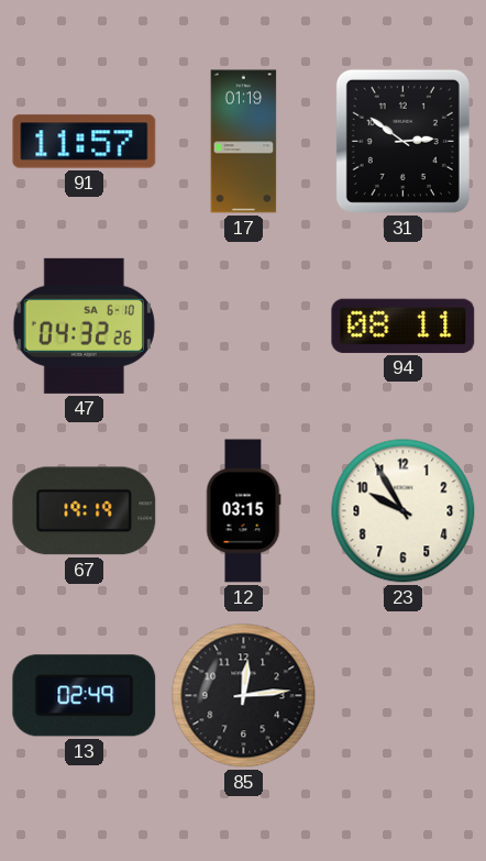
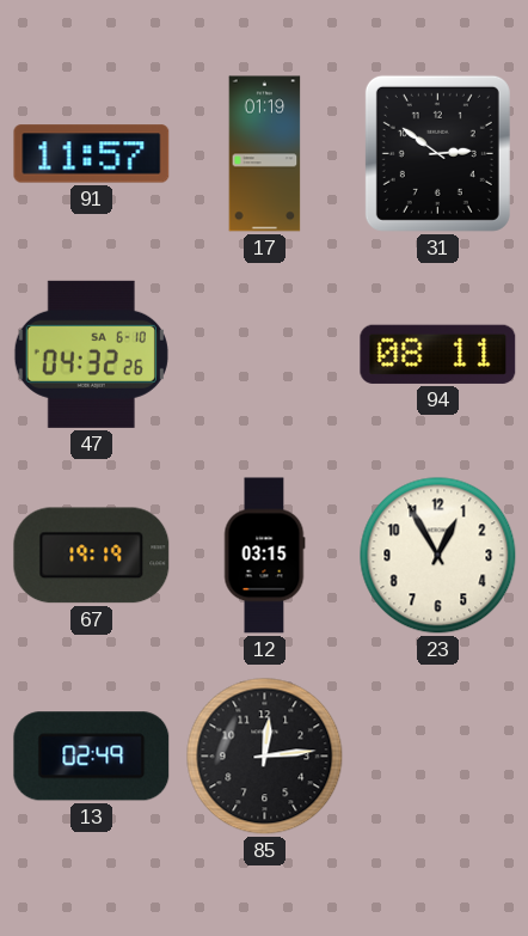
23: 9:55 -> 12:55
